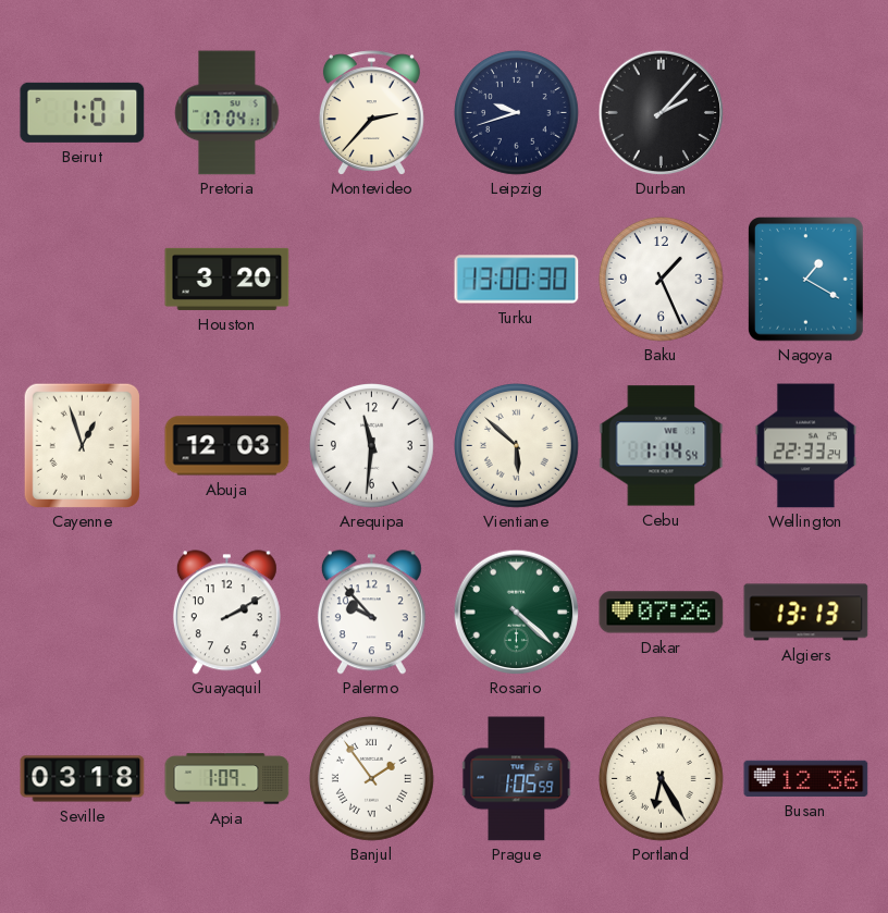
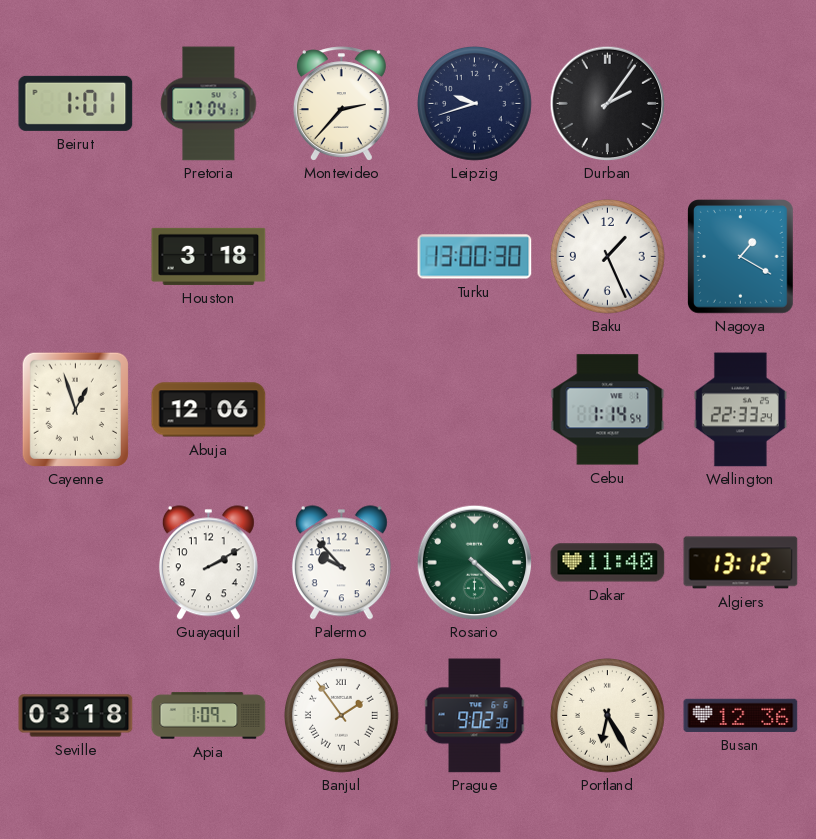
Durban: 2:07 -> 2:06
Houston: 3:20 -> 3:18
Abuja: 12:03 -> 12:06
Arequipa: 11:31 -> none
Vientiane: 5:52 -> none
Dakar: 07:26 -> 11:40
Algiers: 13:13 -> 13:12
Prague: 1:05 -> 9:02
